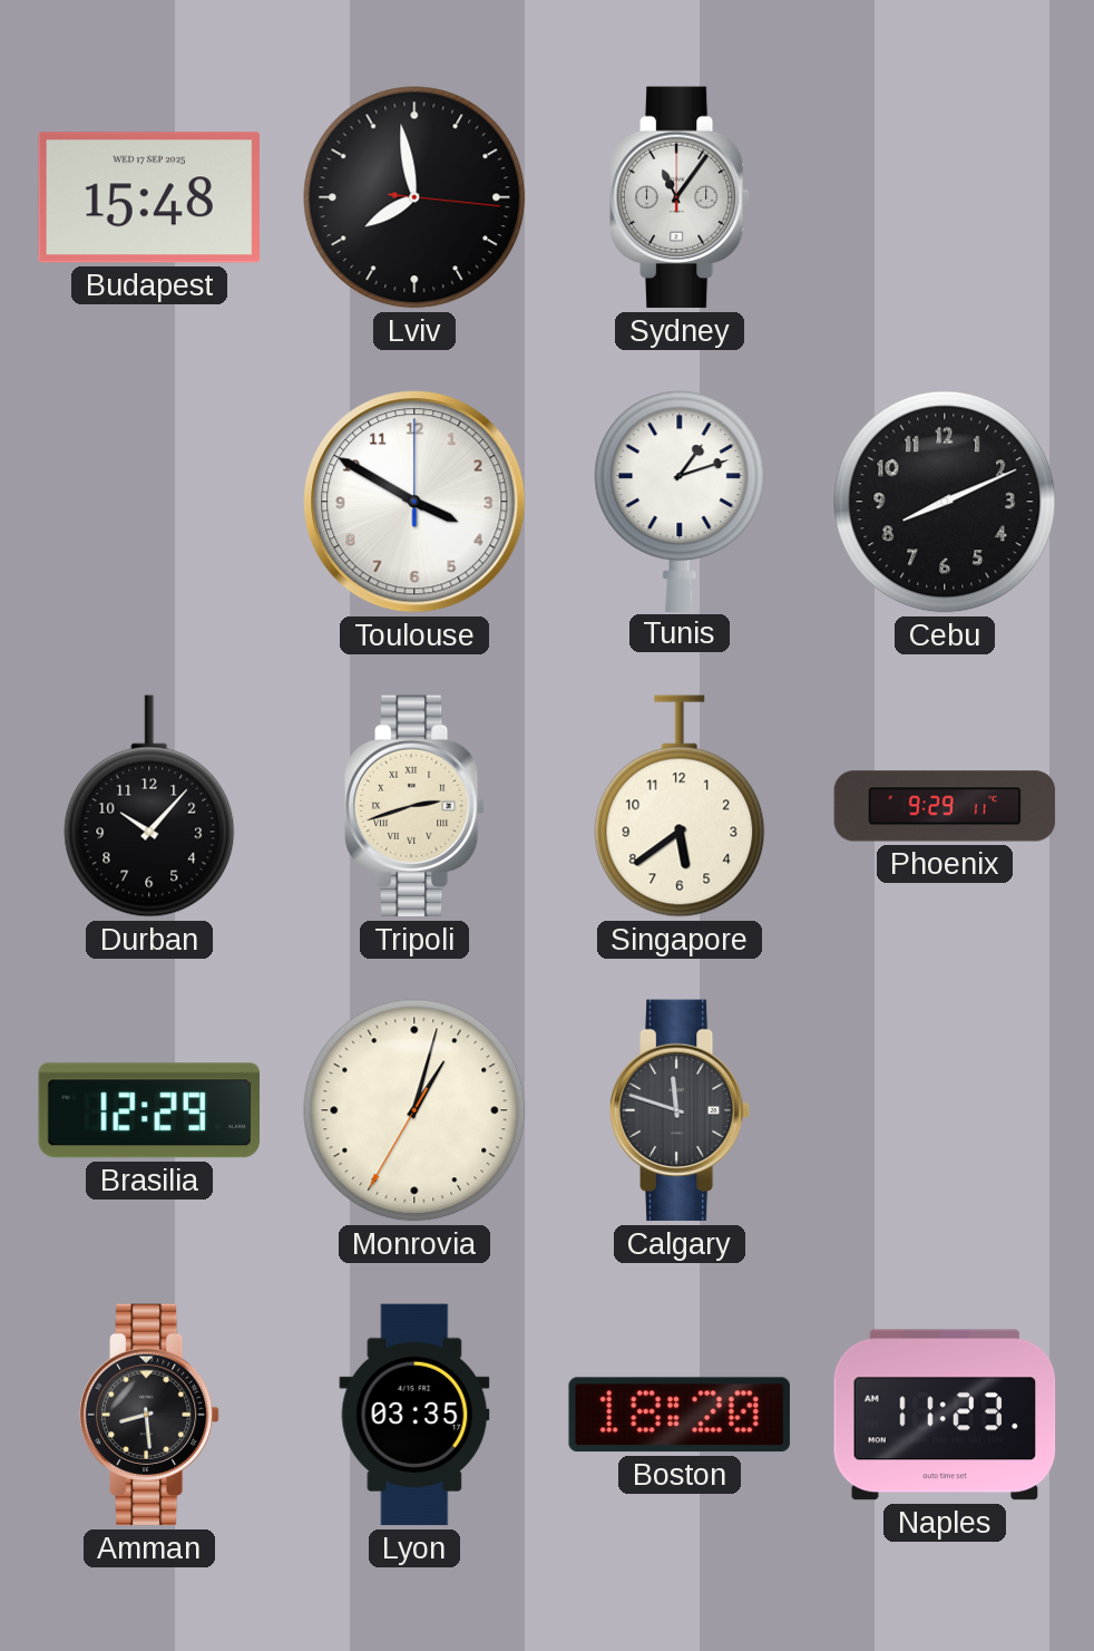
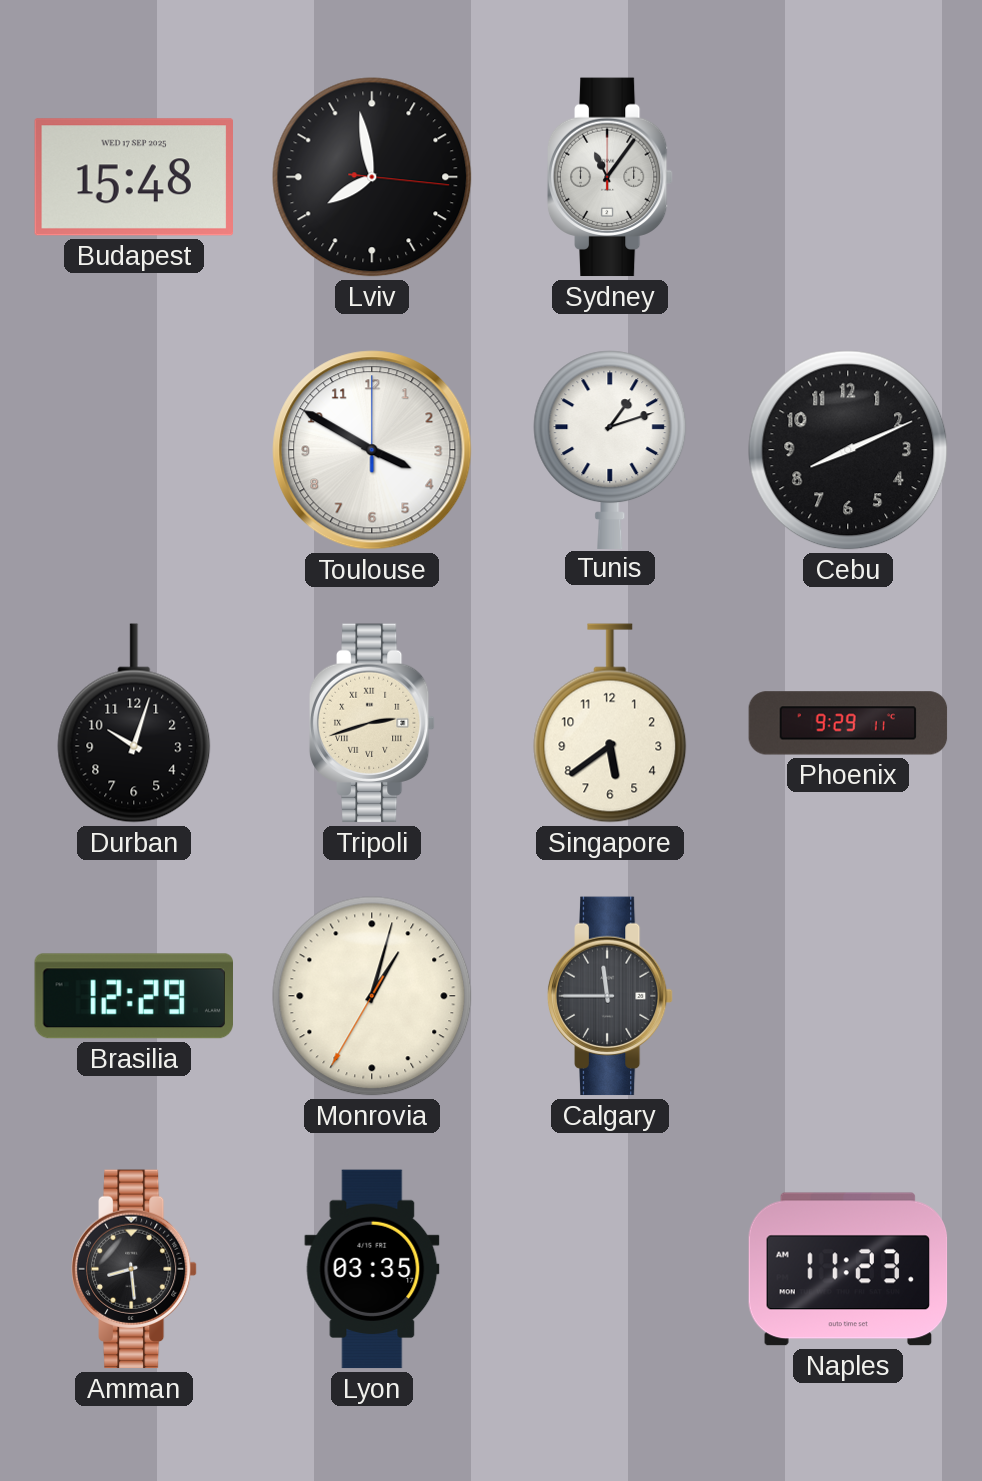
Durban: 10:07 -> 10:03
Calgary: 11:48 -> 11:45
Boston: 18:20 -> none
